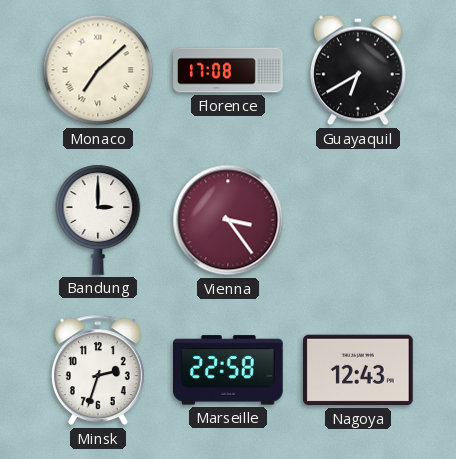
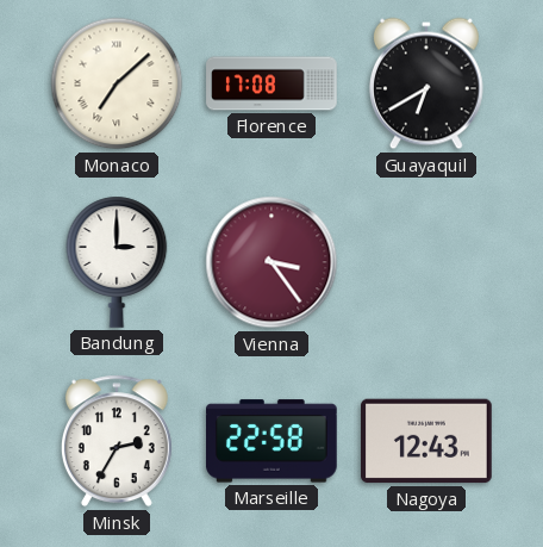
Minsk: 2:33 -> 2:35
